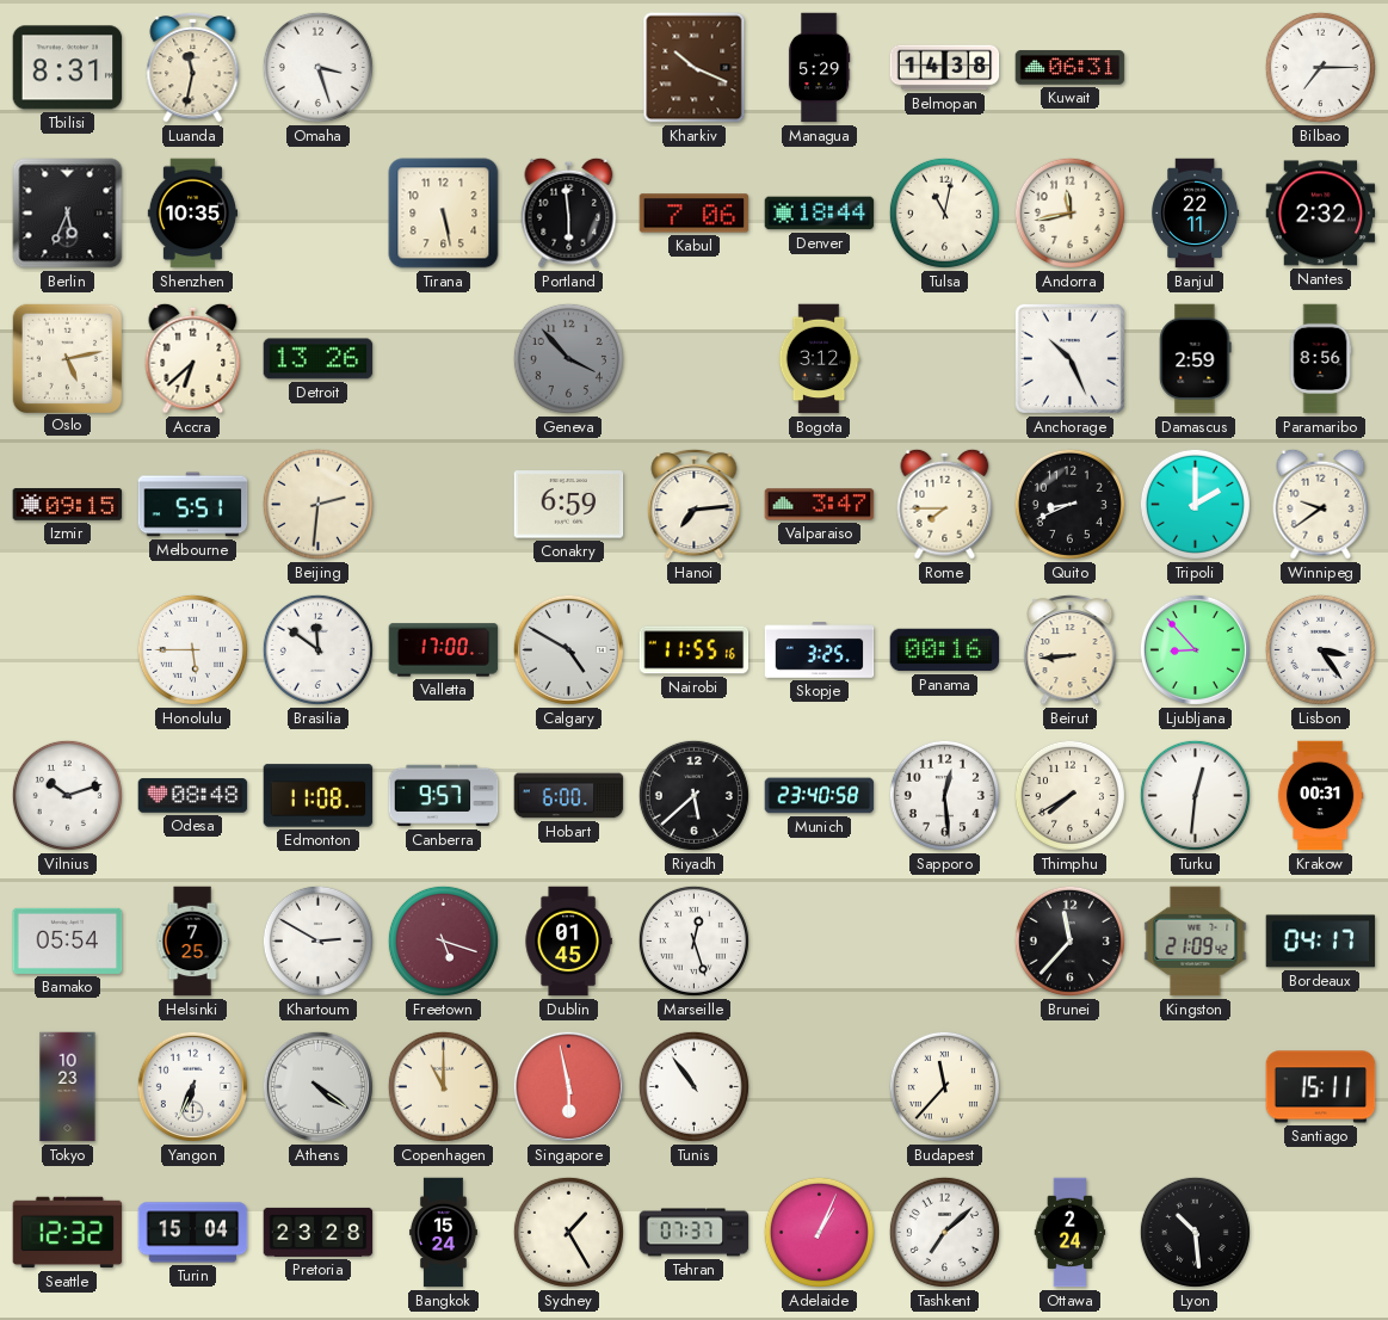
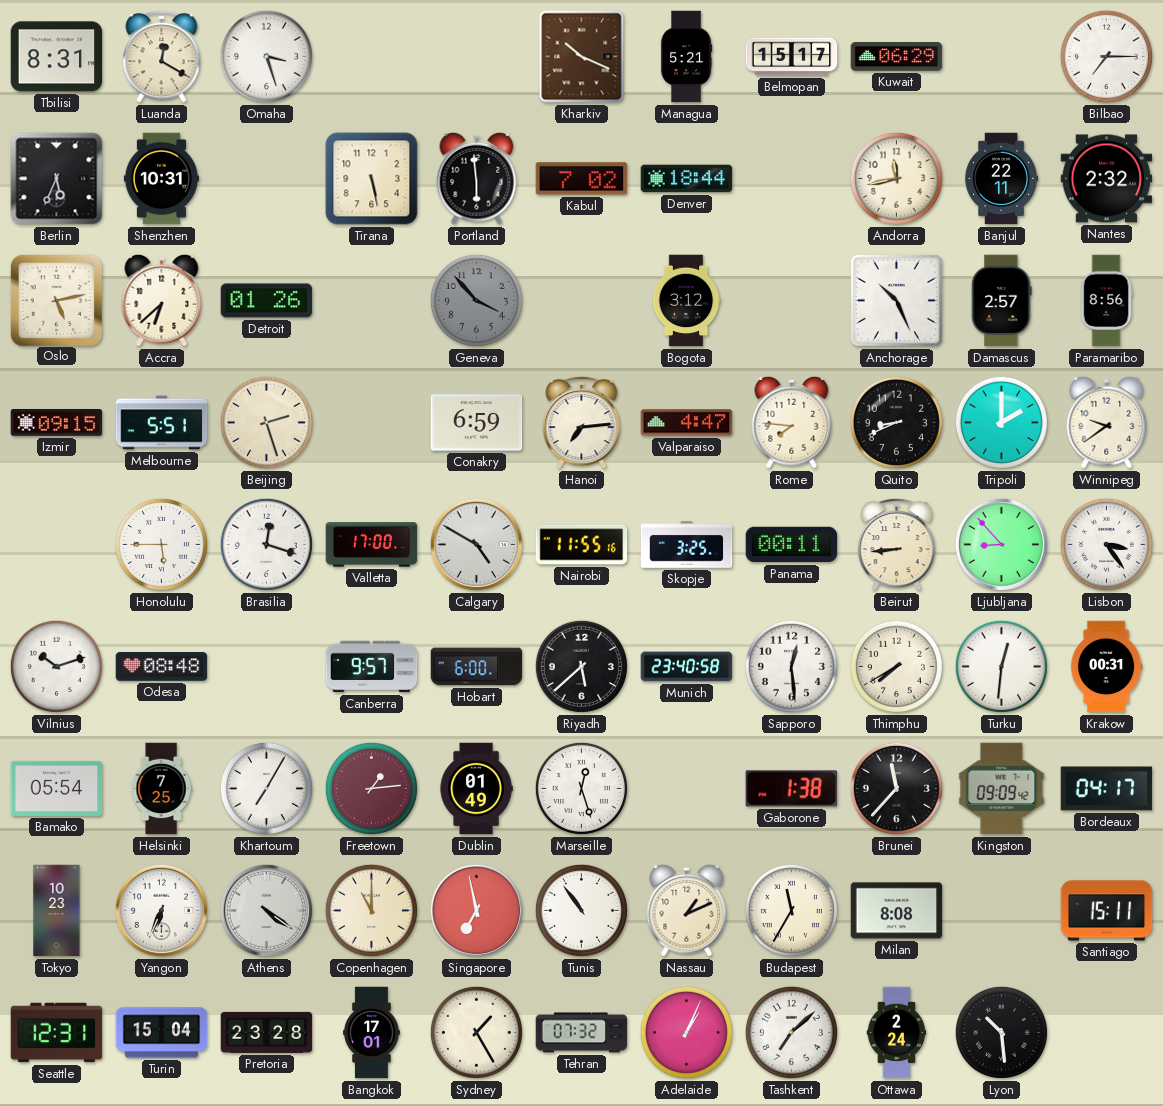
Luanda: 11:32 -> 12:20
Managua: 5:29 -> 5:21
Belmopan: 14:38 -> 15:17
Kuwait: 06:31 -> 06:29
Shenzhen: 10:35 -> 10:31
Kabul: 7:06 -> 7:02
Tulsa: 11:02 -> none
Detroit: 13:26 -> 01:26
Damascus: 2:59 -> 2:57
Beijing: 2:31 -> 2:27
Valparaiso: 3:47 -> 4:47
Rome: 7:45 -> 7:46
Brasilia: 11:51 -> 12:18
Panama: 00:16 -> 00:11
Edmonton: 11:08 -> none
Khartoum: 2:50 -> 7:05
Freetown: 5:18 -> 1:14
Dublin: 01:45 -> 01:49
Gaborone: none -> 1:38
Kingston: 21:09 -> 09:09
Singapore: 5:58 -> 6:58
Nassau: none -> 1:11
Budapest: 11:37 -> 11:35
Milan: none -> 8:08
Seattle: 12:32 -> 12:31
Bangkok: 15:24 -> 17:01
Tehran: 07:37 -> 07:32
